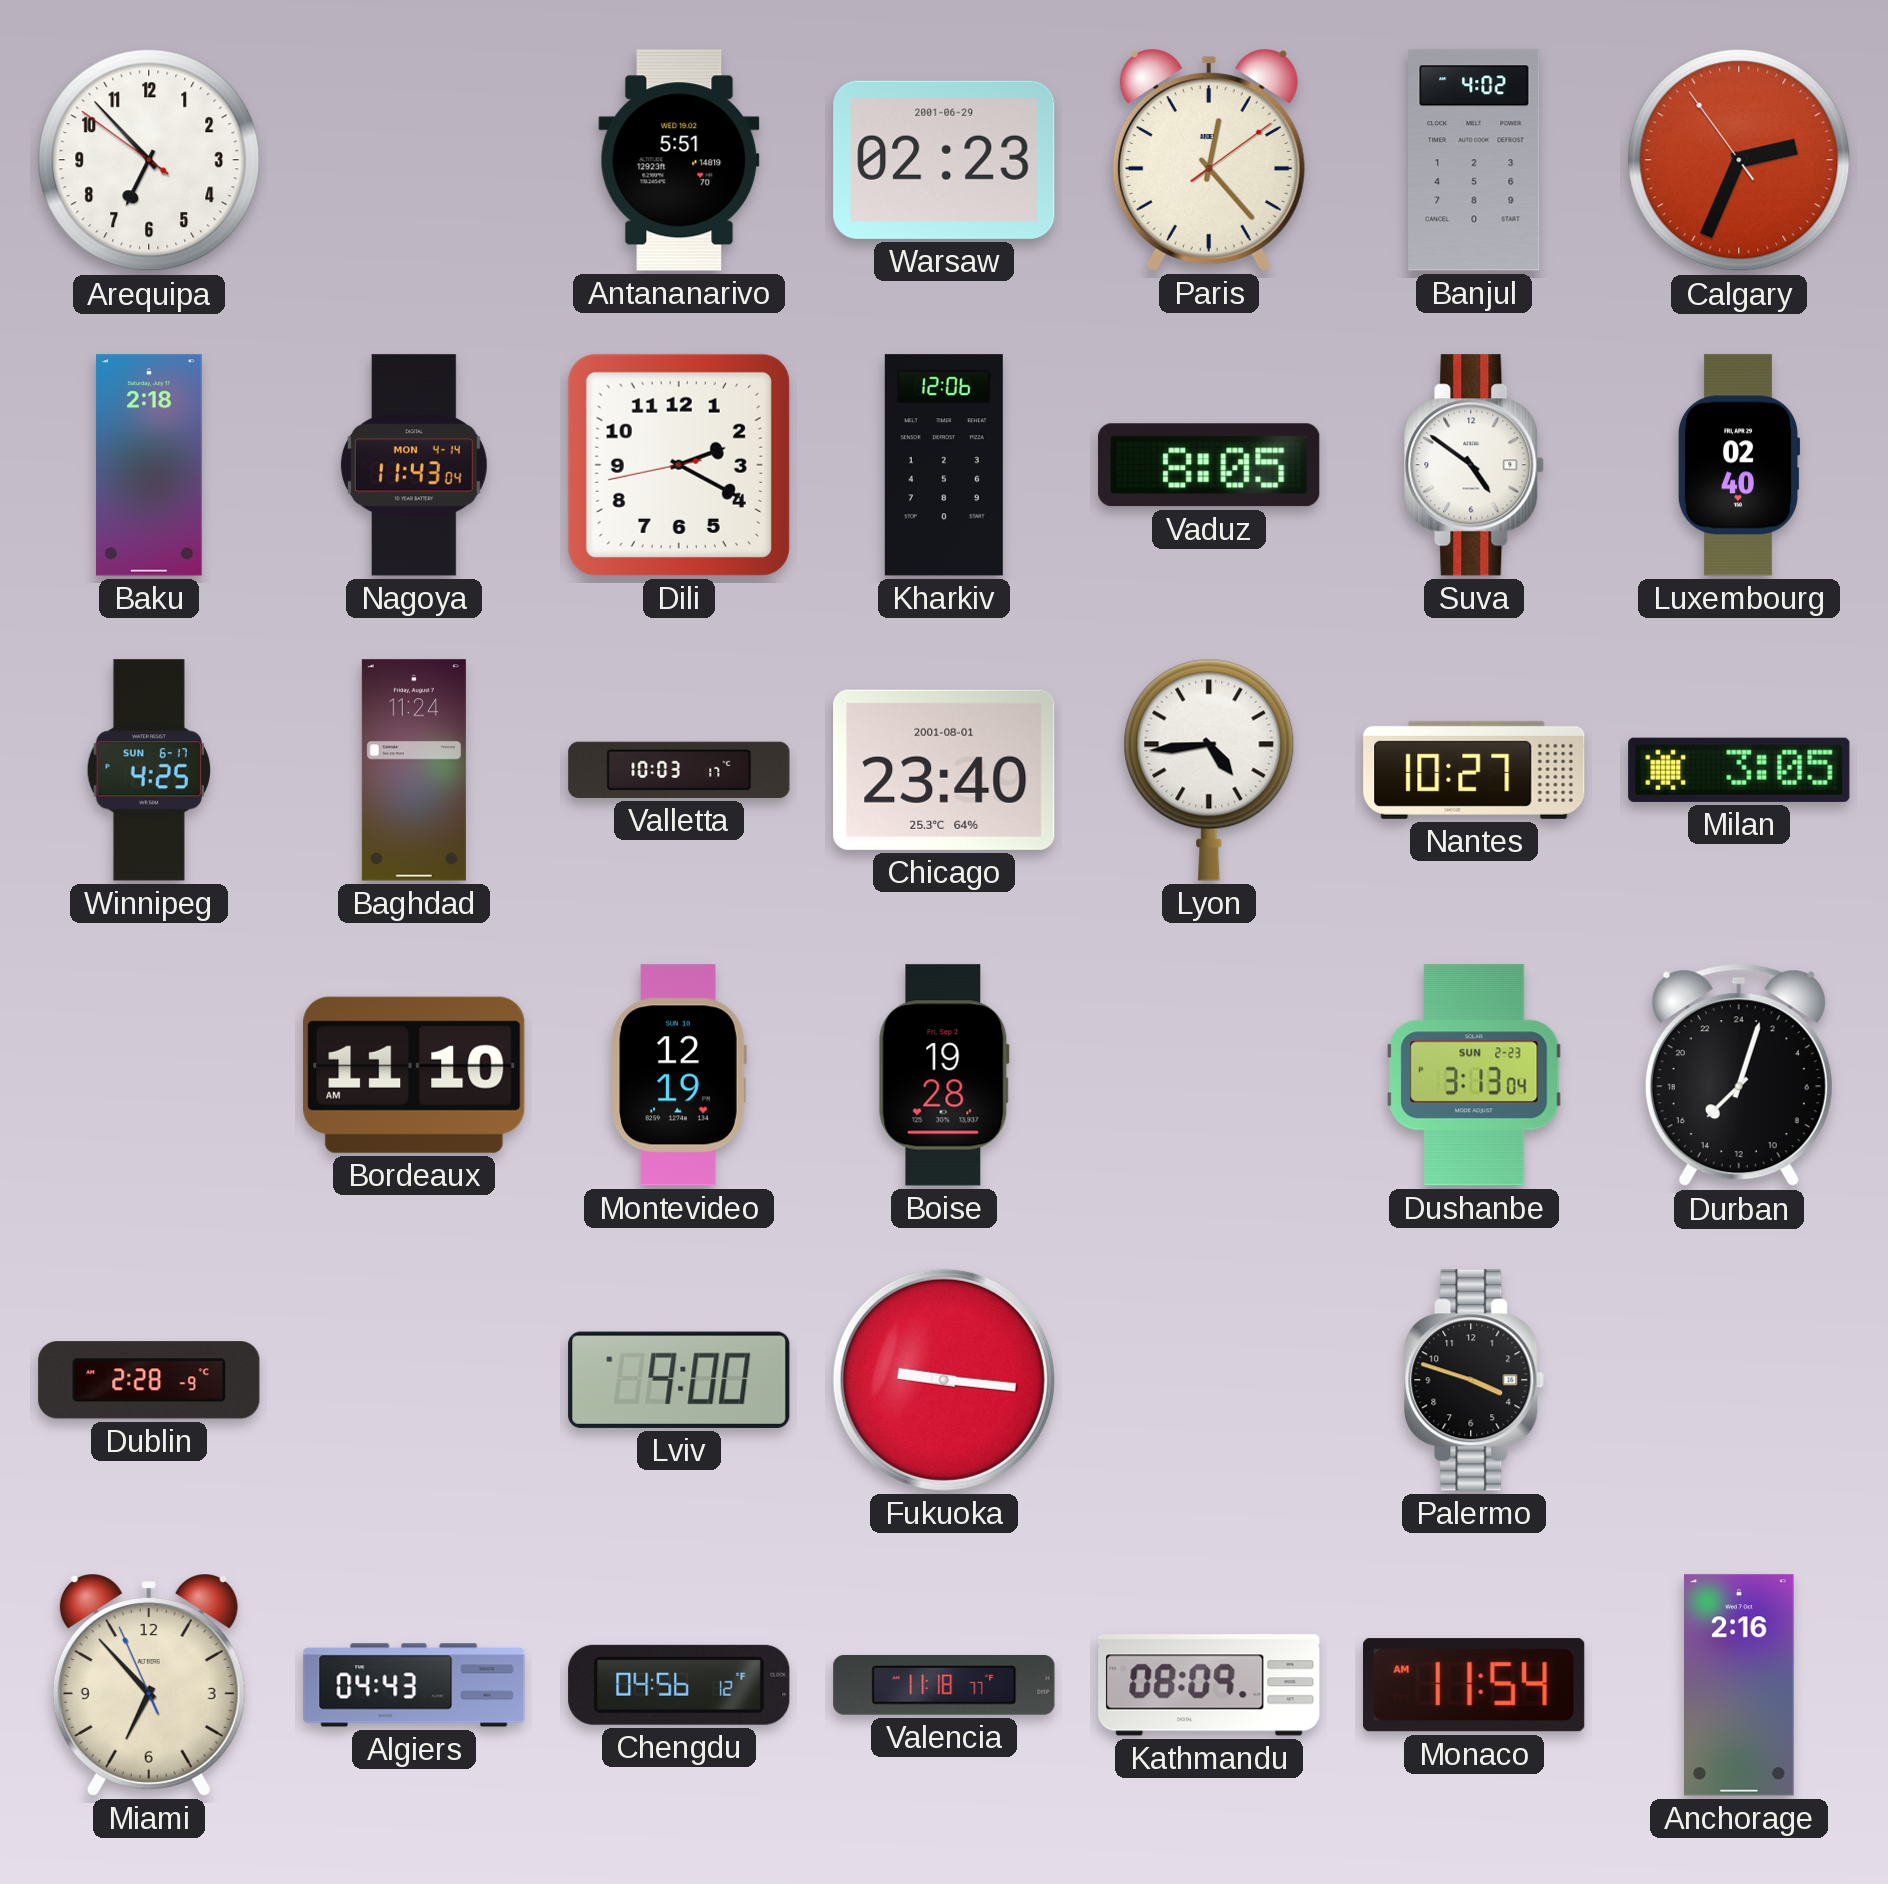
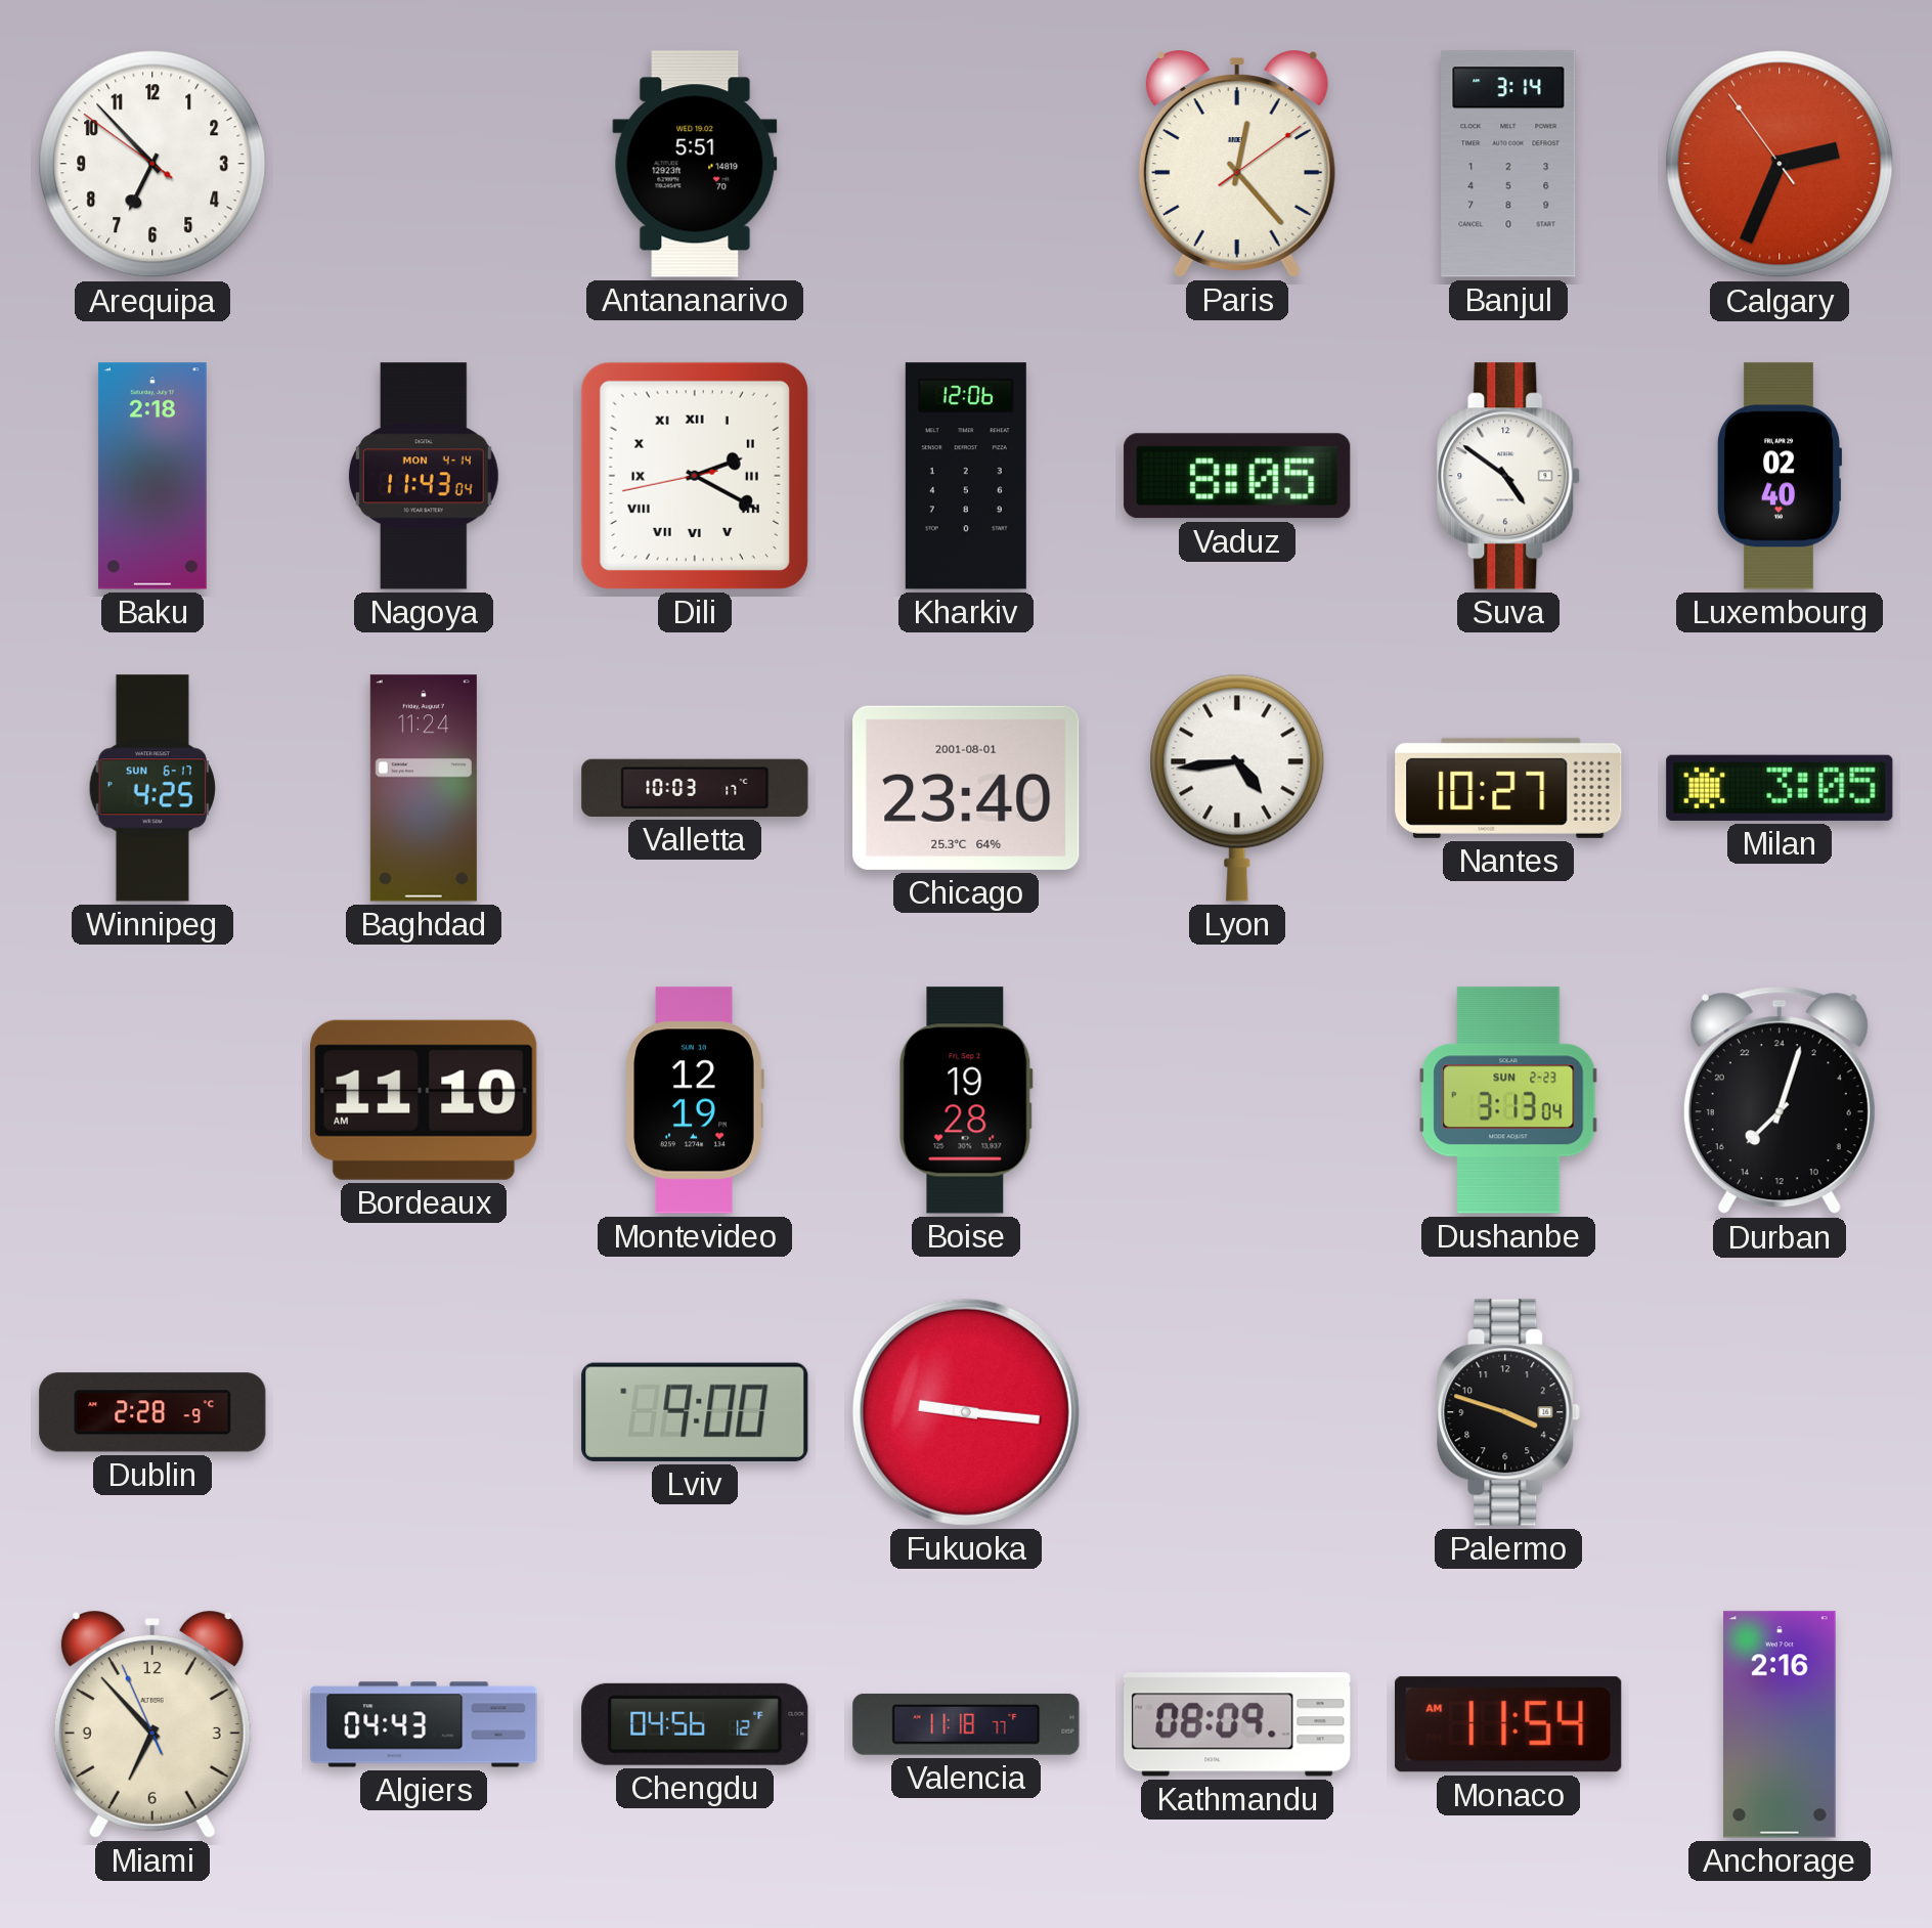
Warsaw: 02:23 -> none
Banjul: 4:02 -> 3:14
Dili numerals: Arabic -> Roman
